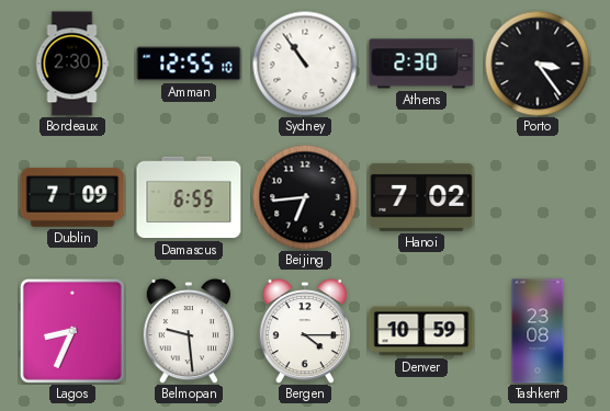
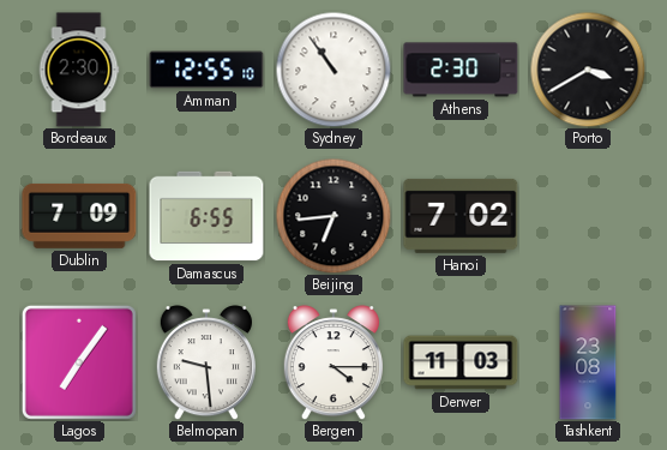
Porto: 3:24 -> 3:40
Lagos: 8:34 -> 7:06
Denver: 10:59 -> 11:03
